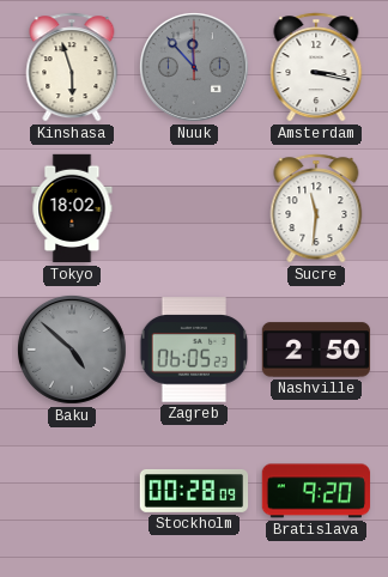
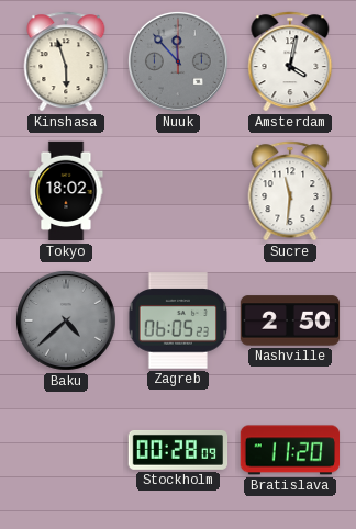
Amsterdam: 3:17 -> 4:02
Baku: 4:52 -> 4:38
Bratislava: 9:20 -> 11:20
